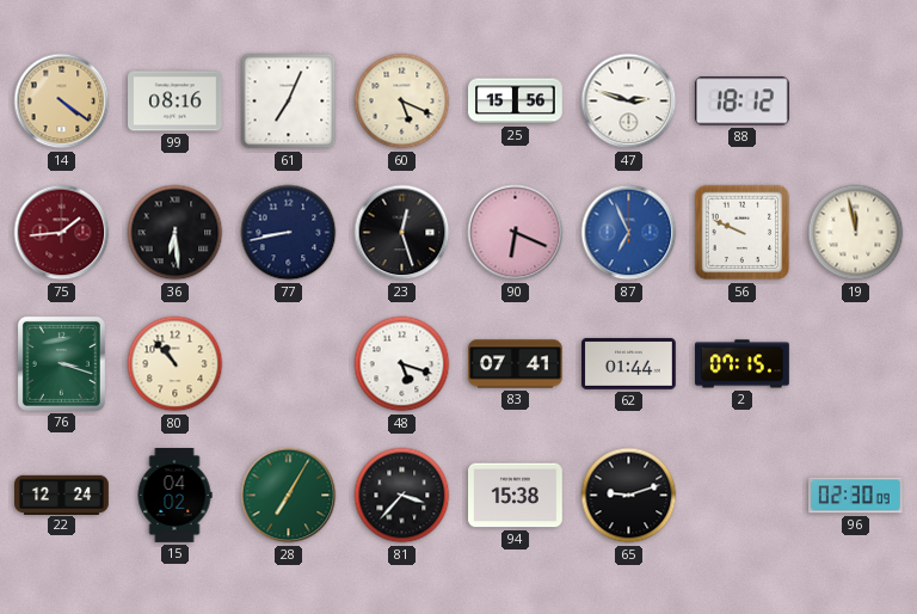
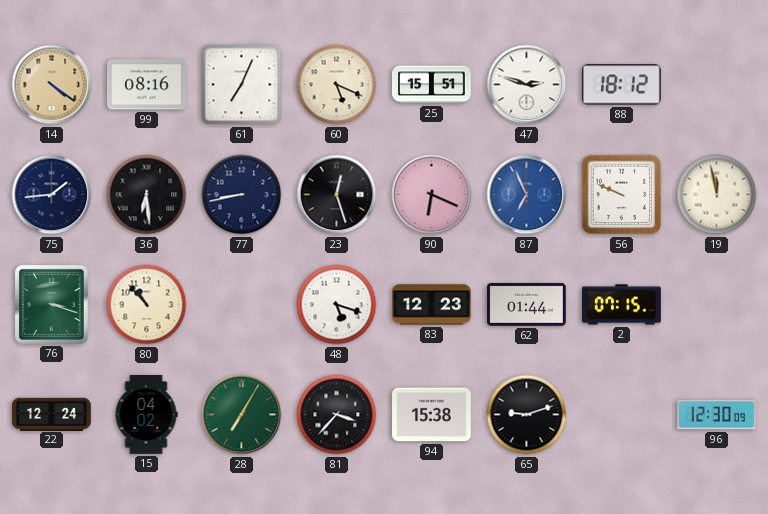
25: 15:56 -> 15:51
75 dial: burgundy -> navy
83: 07:41 -> 12:23
96: 02:30 -> 12:30
